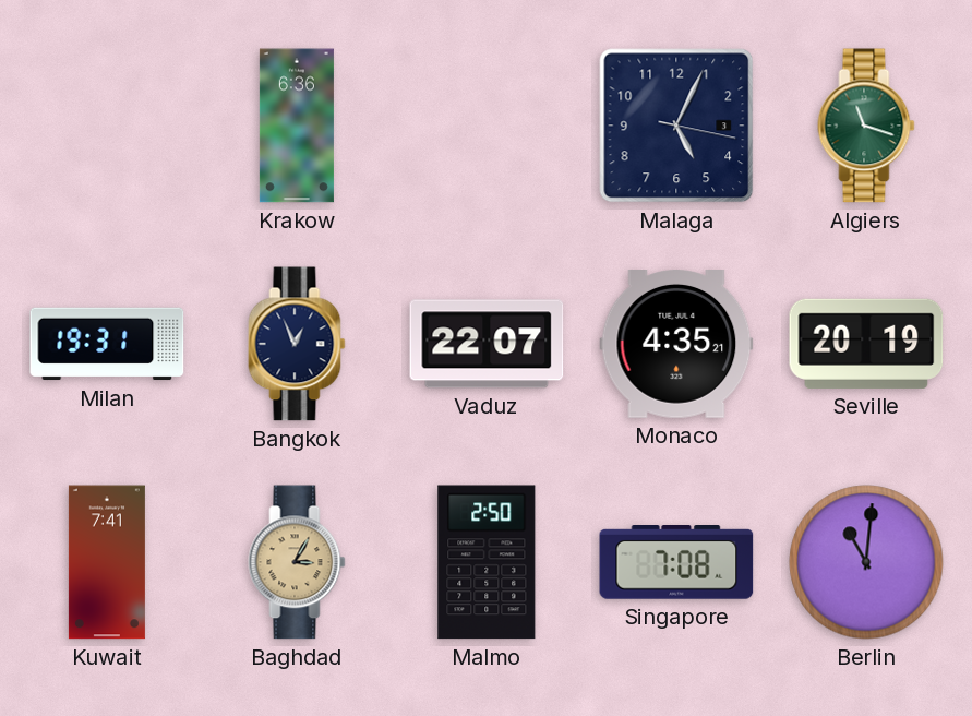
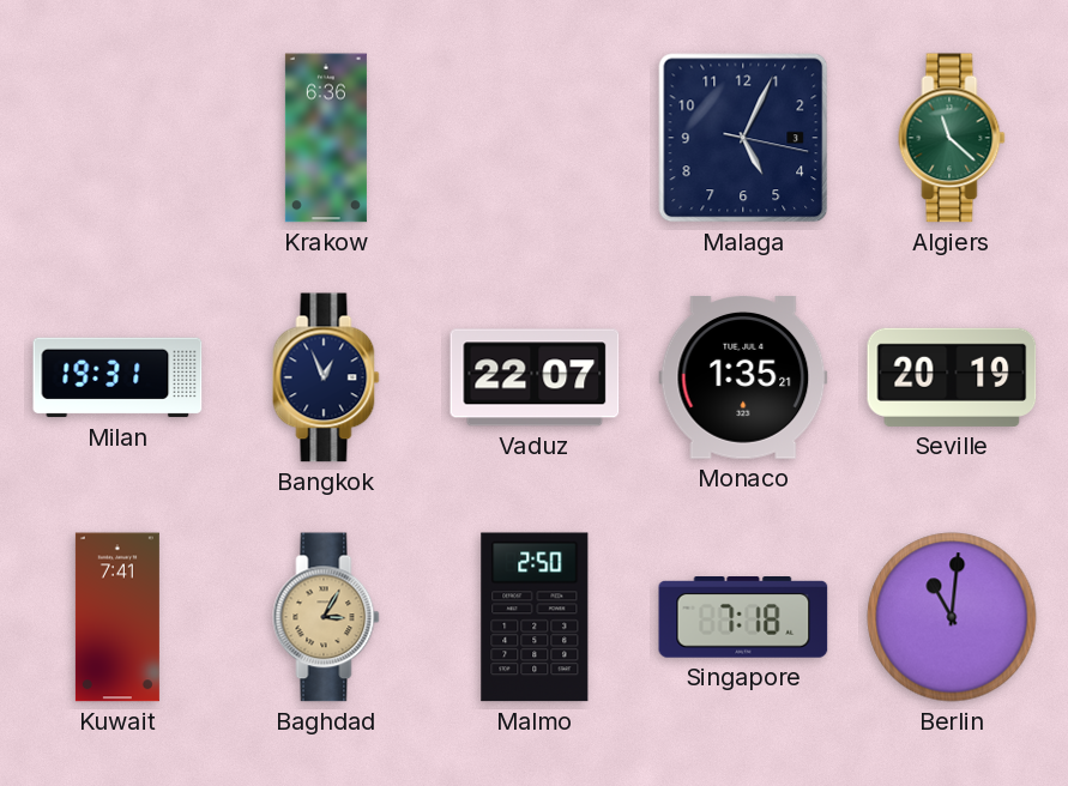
Algiers: 11:18 -> 11:22
Monaco: 4:35 -> 1:35
Singapore: 7:08 -> 7:18
